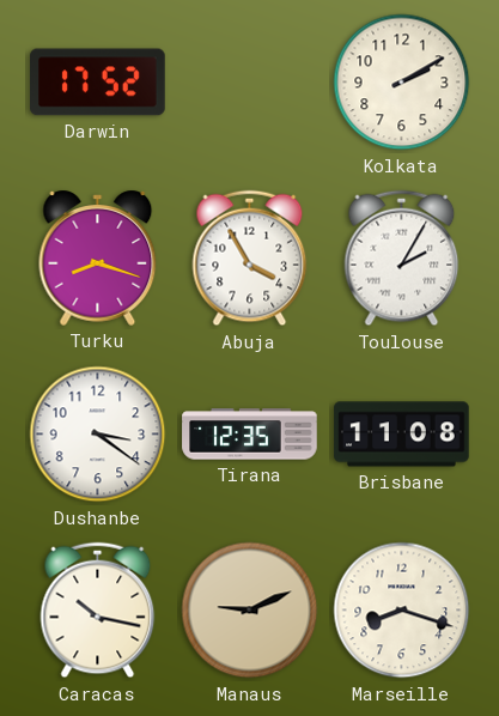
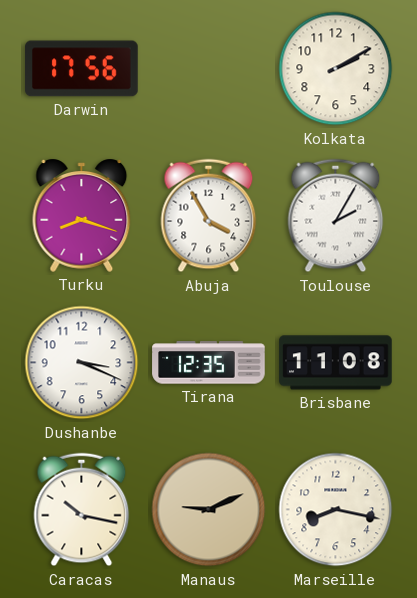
Darwin: 17:52 -> 17:56
Dushanbe: 3:21 -> 3:19
Marseille: 8:18 -> 8:17
